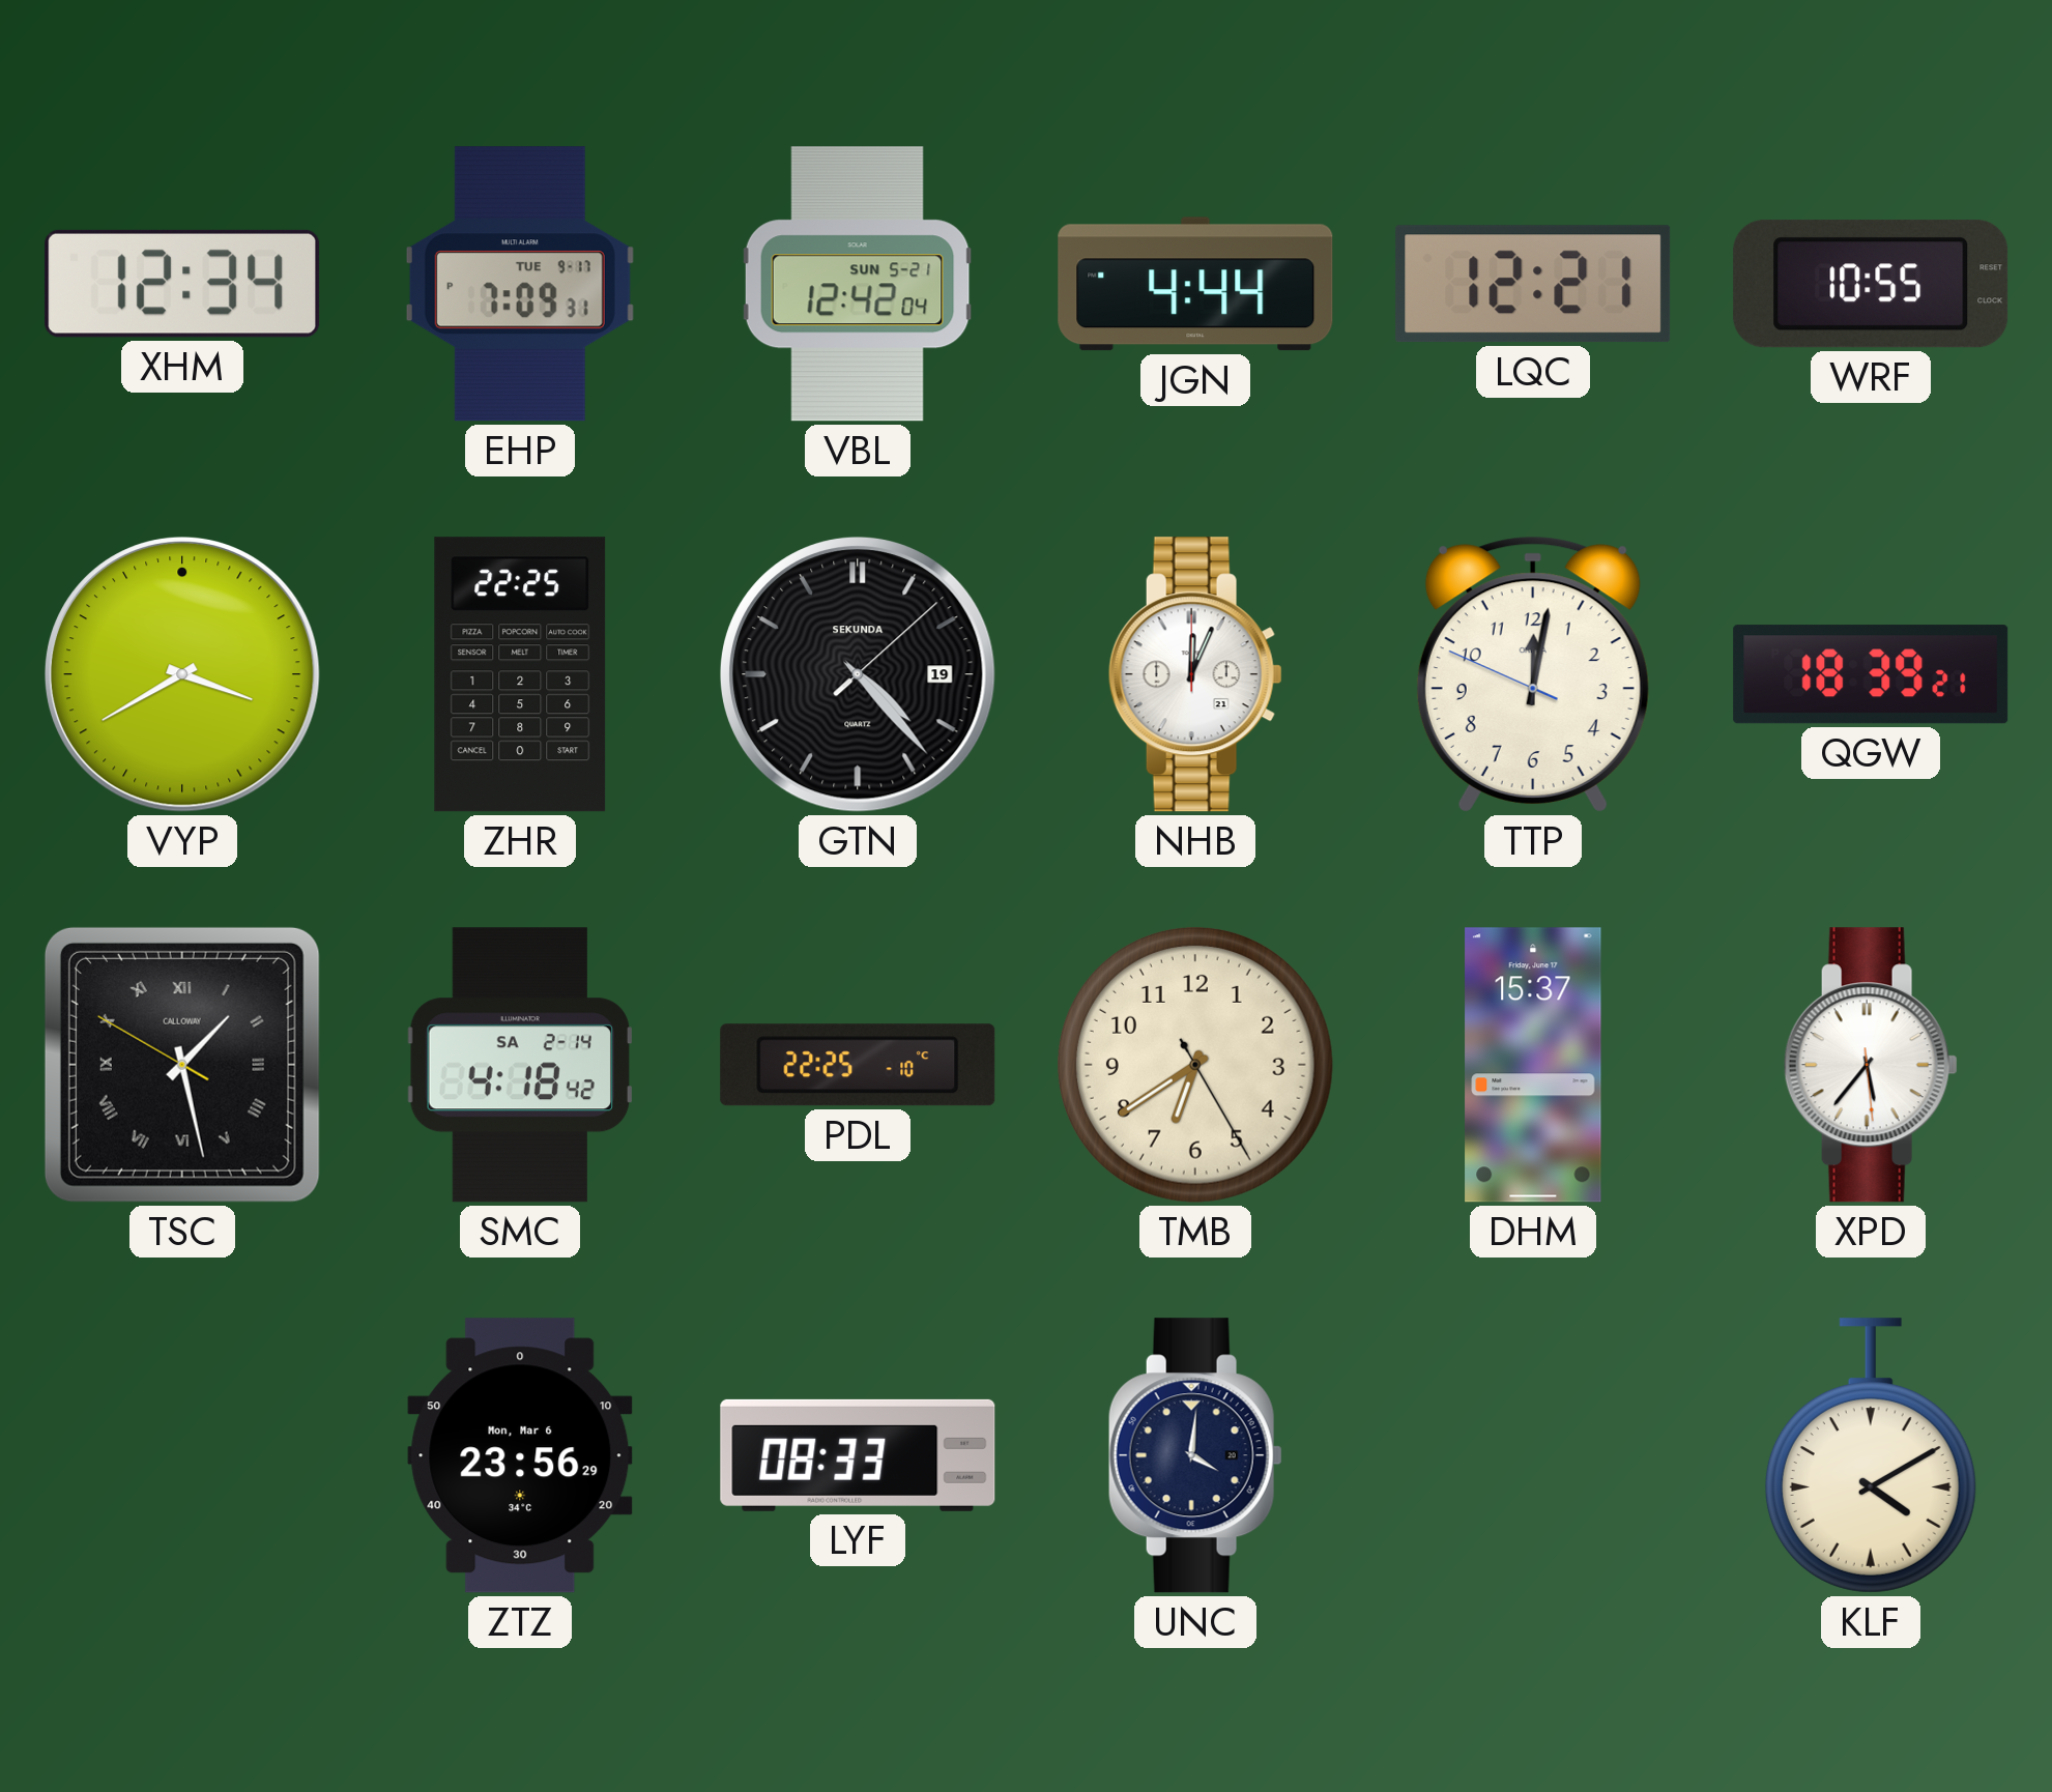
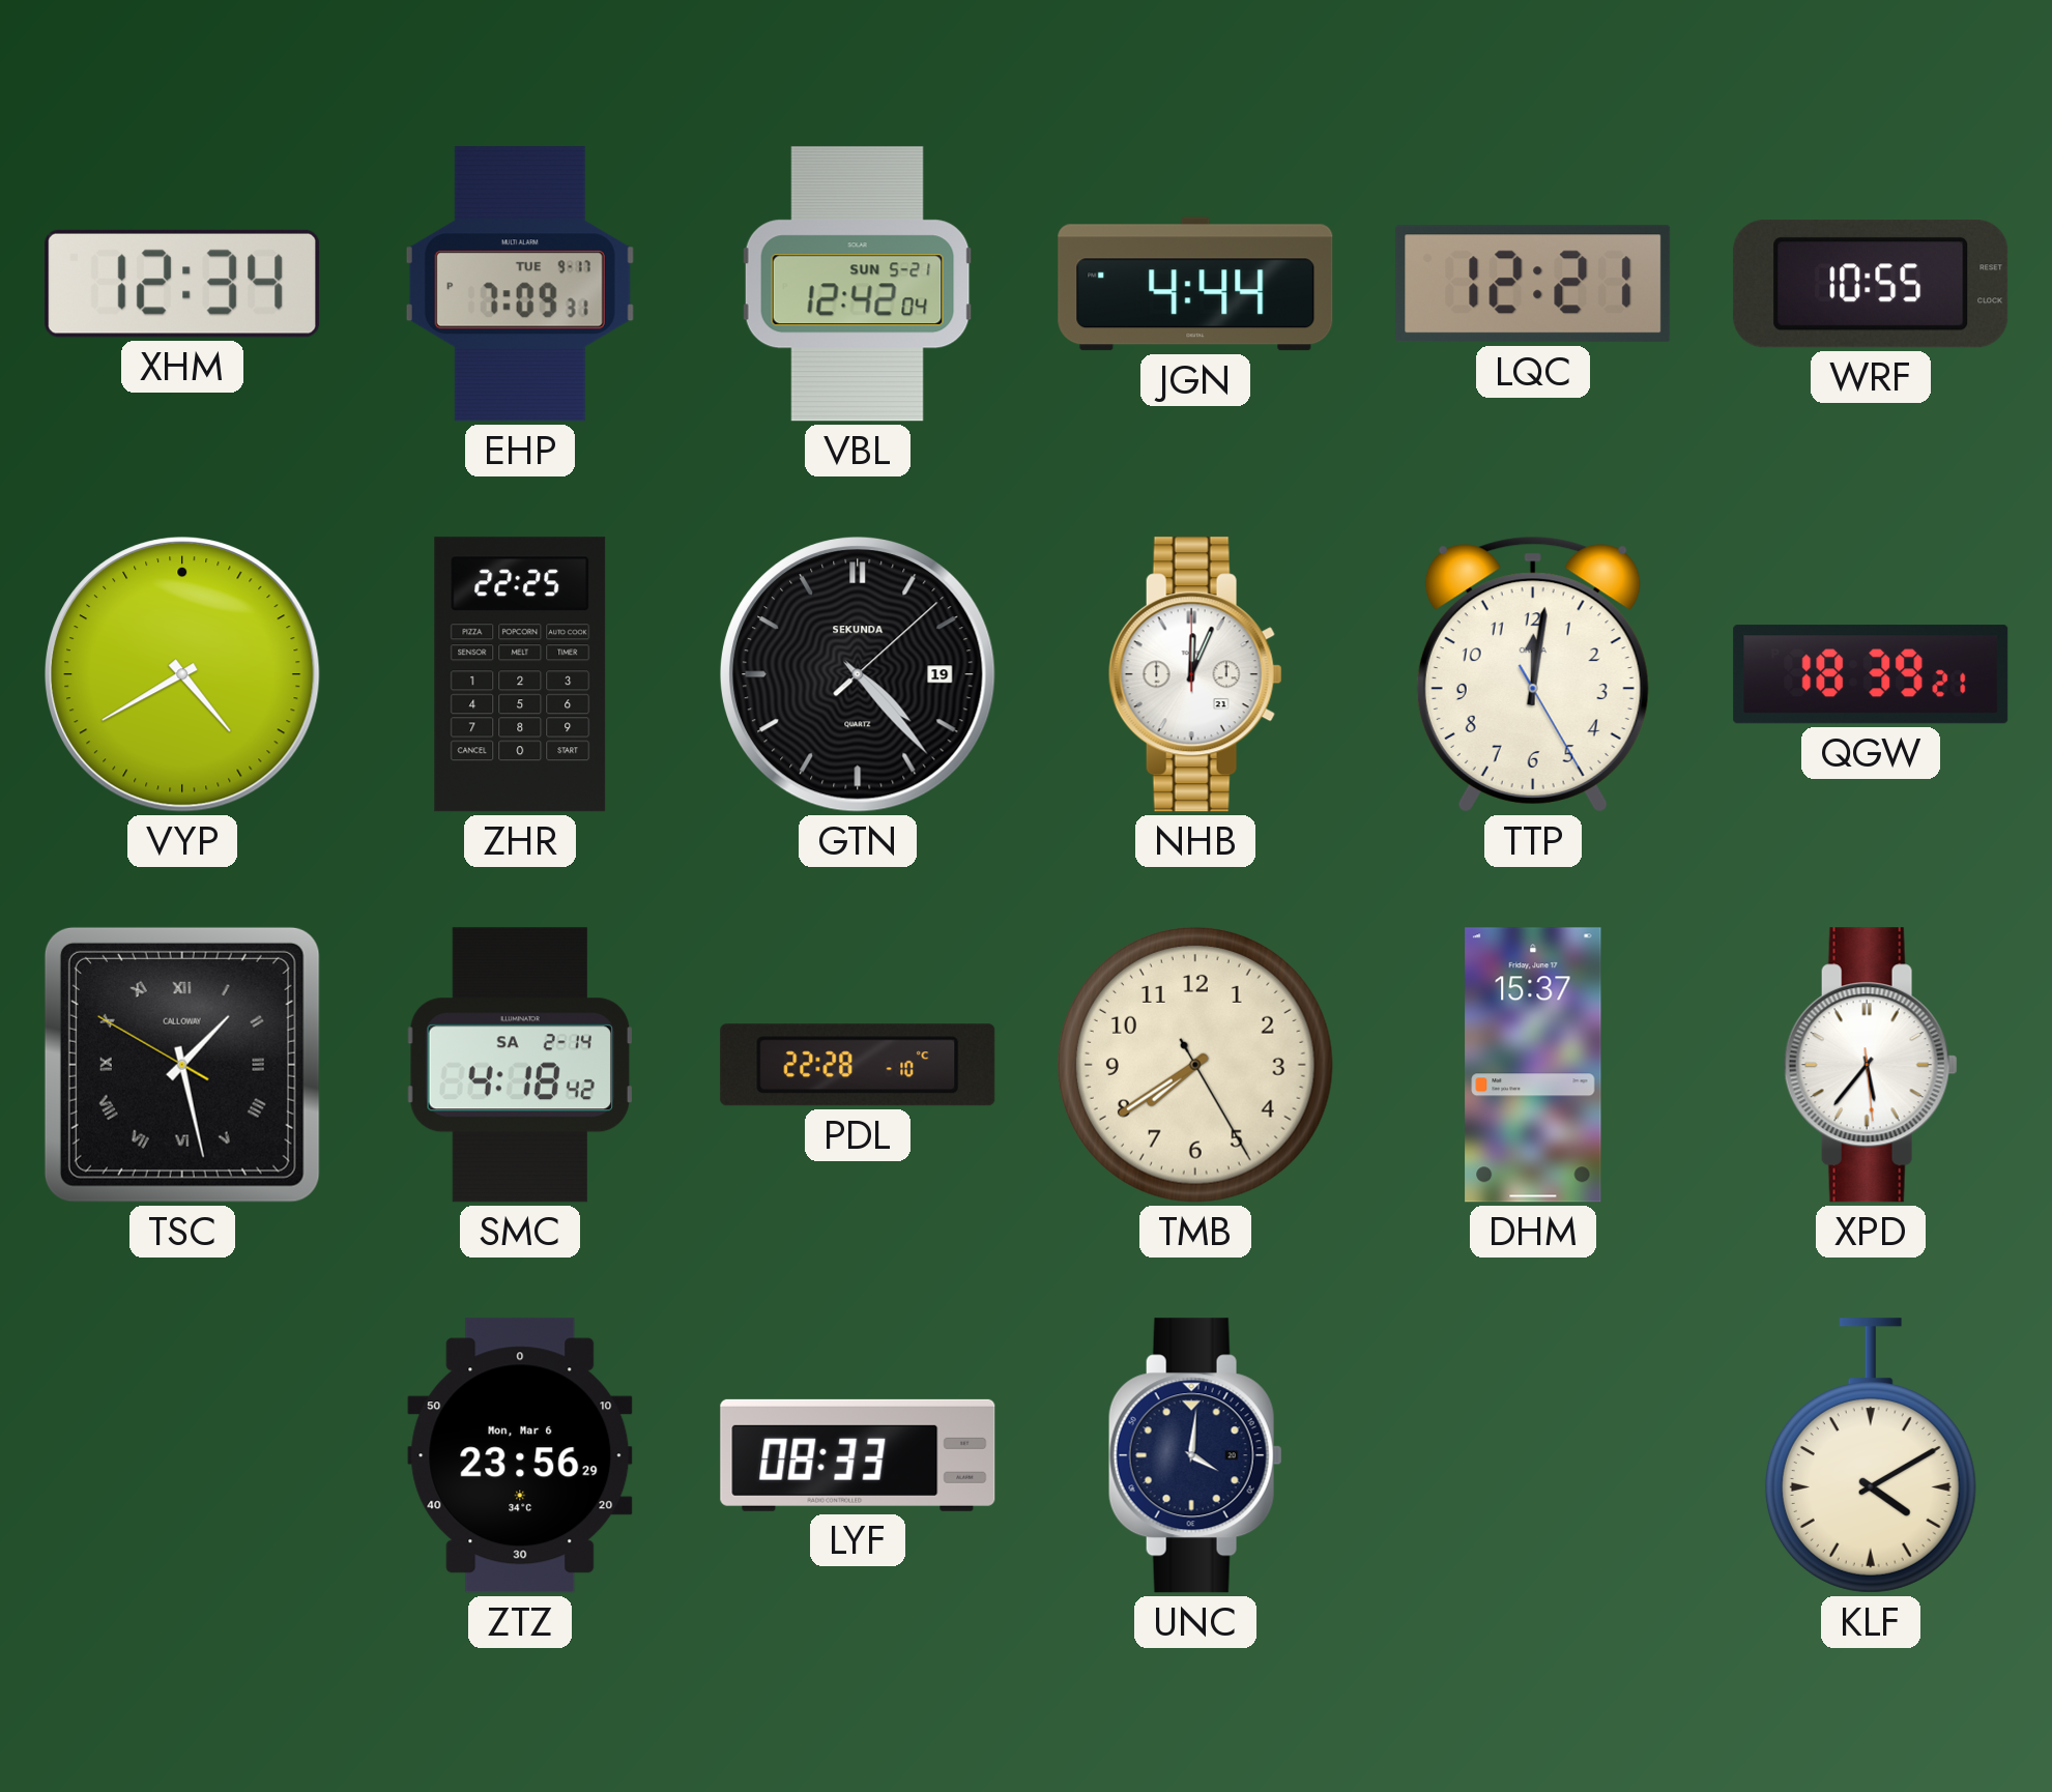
VYP: 3:40 -> 4:40
TTP: 12:01:49 -> 12:01:25
PDL: 22:25 -> 22:28
TMB: 6:39 -> 7:39
